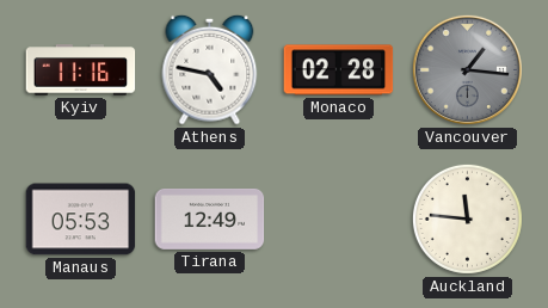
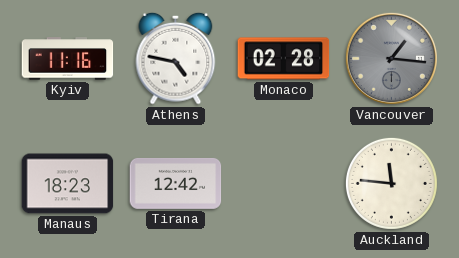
Manaus: 05:53 -> 18:23
Tirana: 12:49 -> 12:42
